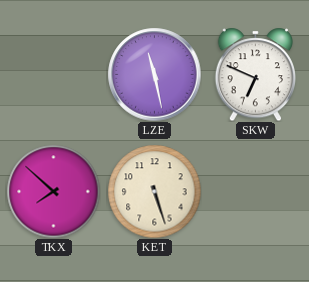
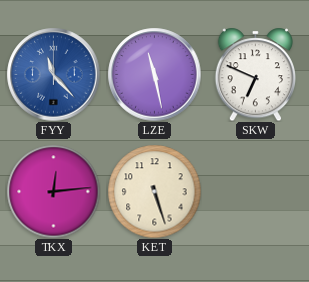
FYY: none -> 11:23
TKX: 7:52 -> 12:14
